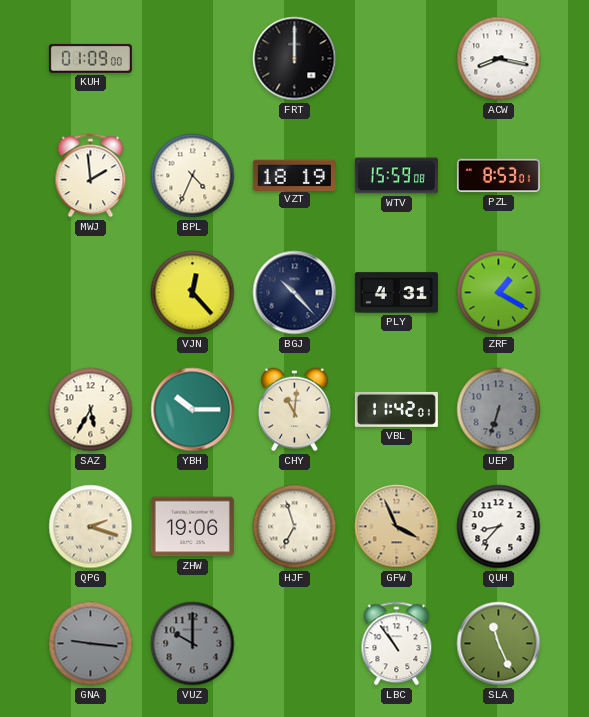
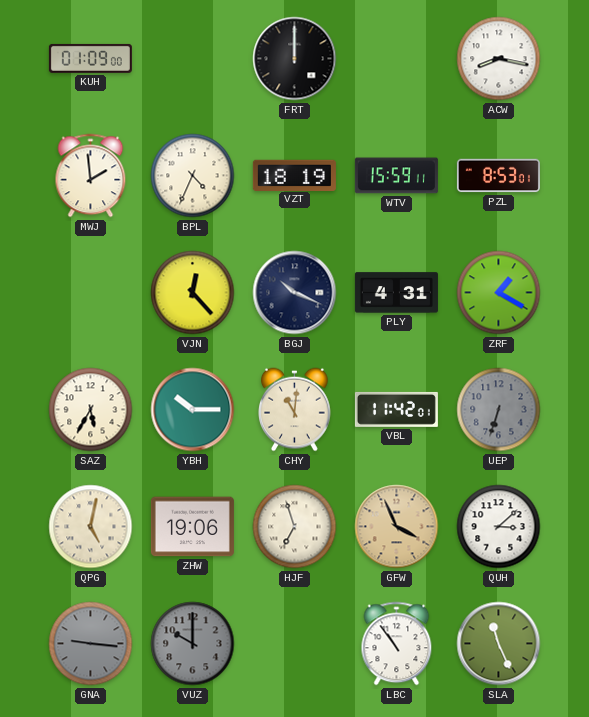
WTV: 15:59:08 -> 15:59:11
BGJ: 10:23 -> 10:19
QPG: 2:18 -> 5:02
QUH: 8:37 -> 3:08
